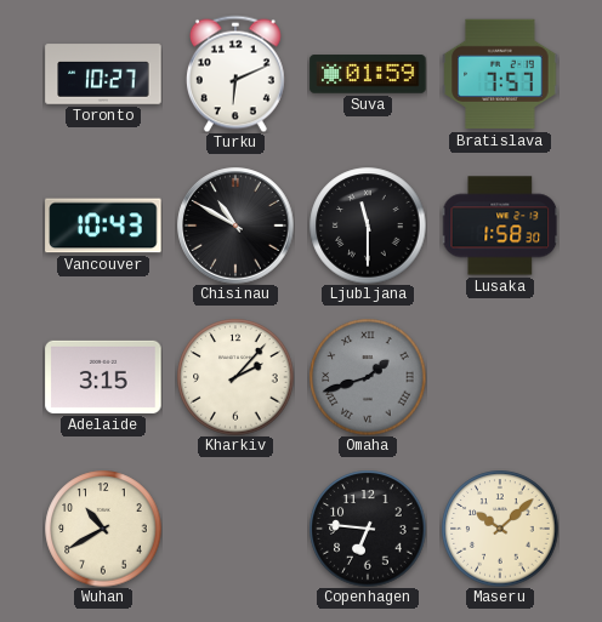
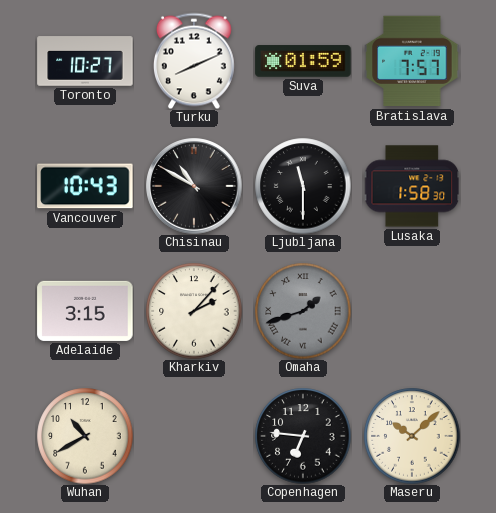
Turku: 6:11 -> 8:11
